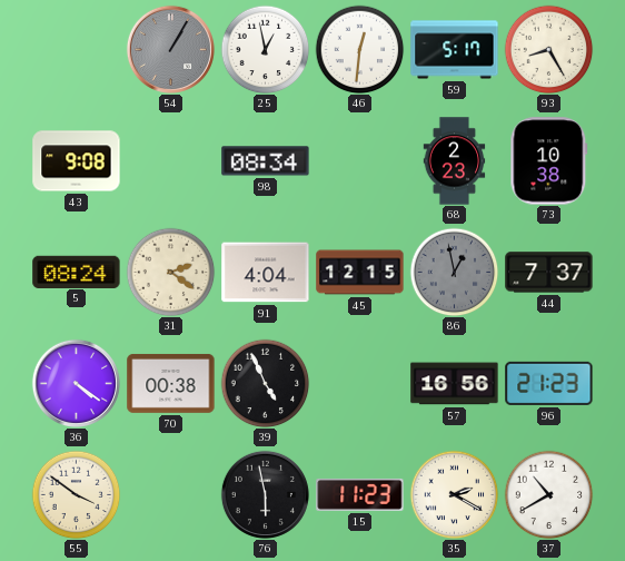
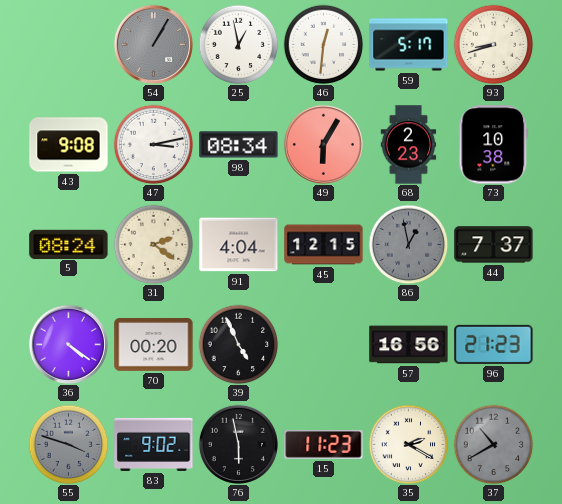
93: 8:25 -> 8:42
47: none -> 3:13
49: none -> 6:05
70: 00:38 -> 00:20
55: 3:51 -> 3:48
55 dial: cream -> grey
83: none -> 9:02
37 dial: white -> grey
